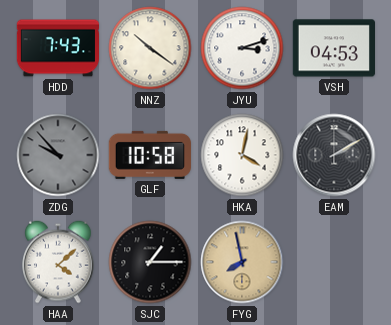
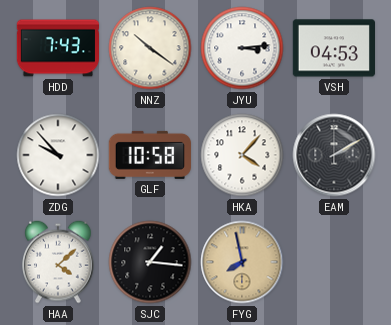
JYU: 3:12 -> 3:14
ZDG dial: grey -> white
HKA: 4:02 -> 4:07
SJC: 1:15 -> 1:16
